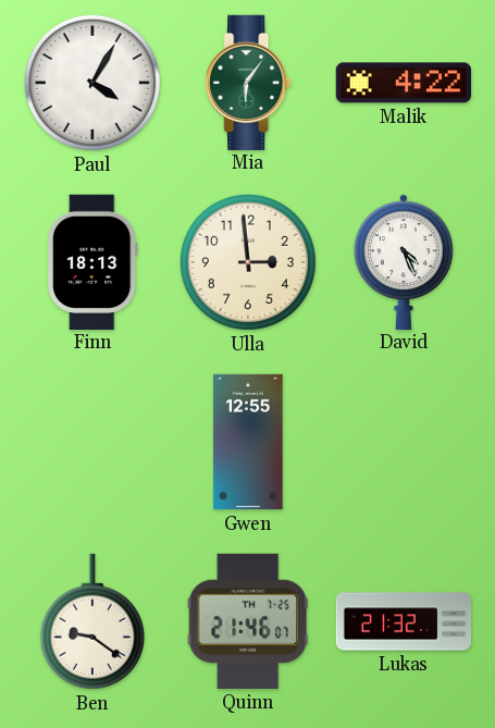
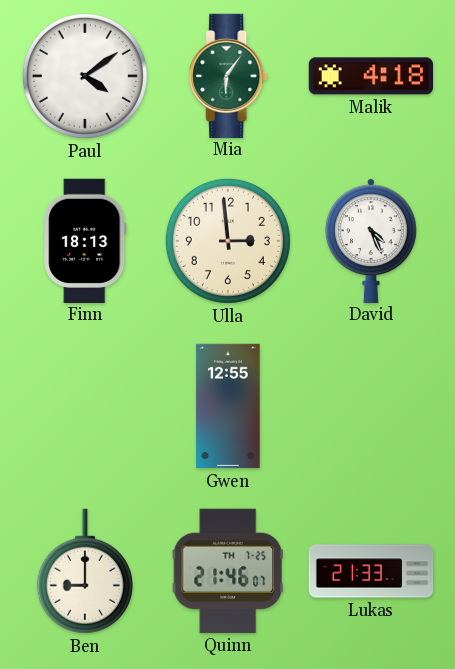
Paul: 4:05 -> 4:09
Malik: 4:22 -> 4:18
Ben: 9:21 -> 9:00
Lukas: 21:32 -> 21:33
